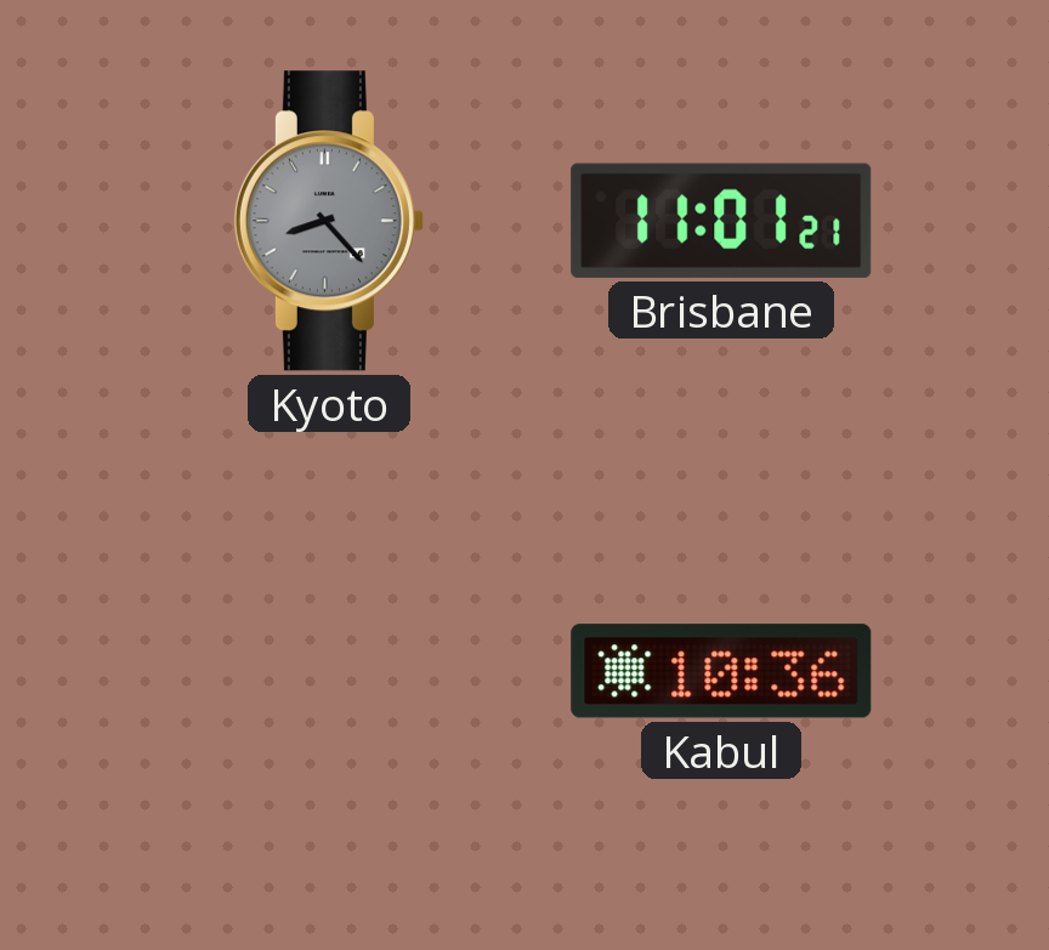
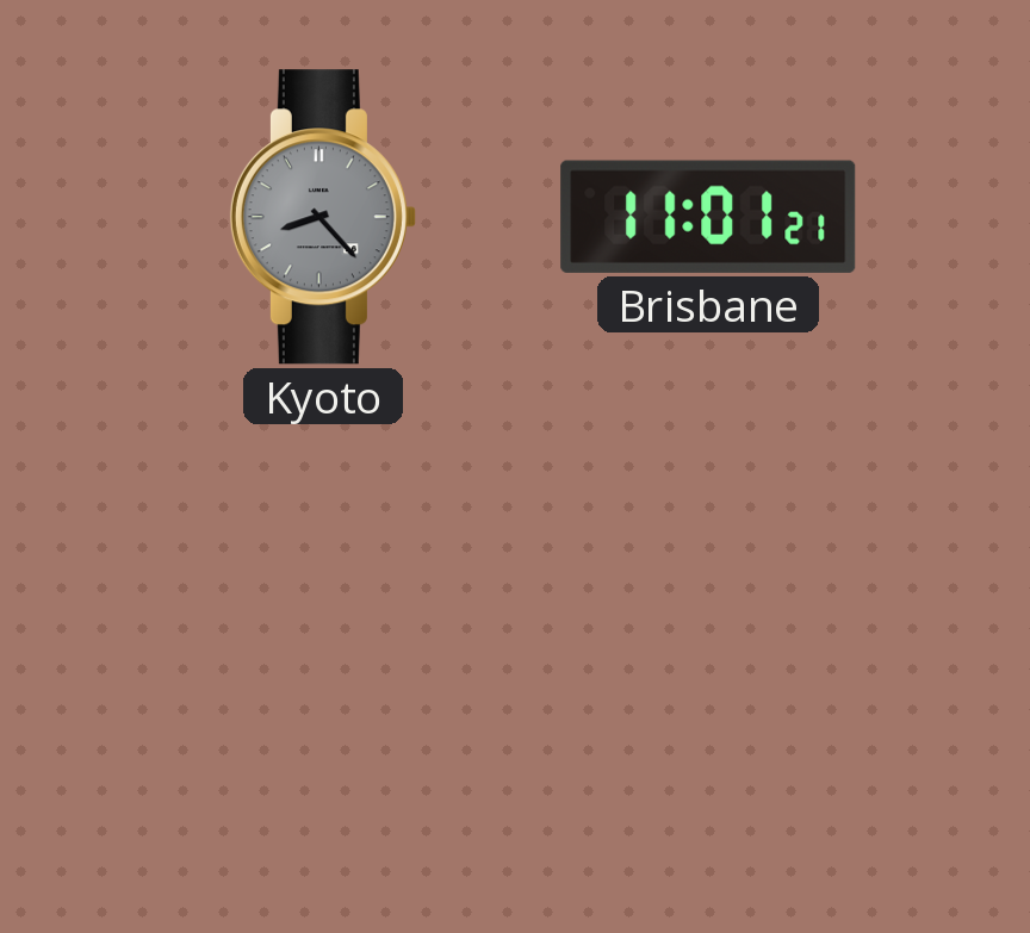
Kabul: 10:36 -> none
